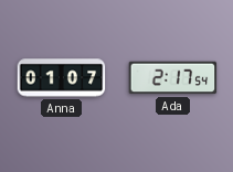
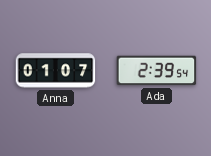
Ada: 2:17 -> 2:39
